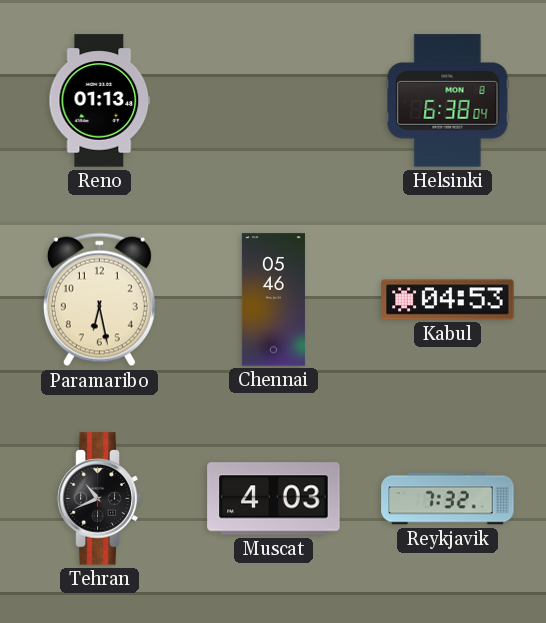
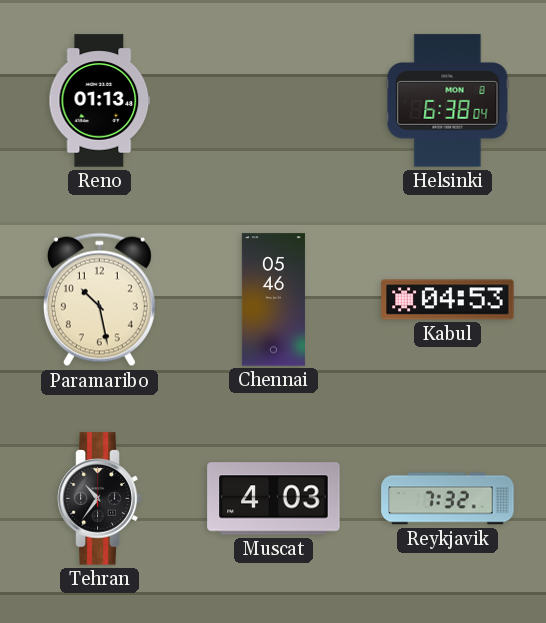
Paramaribo: 6:28 -> 10:28
Tehran: 10:41 -> 10:36
